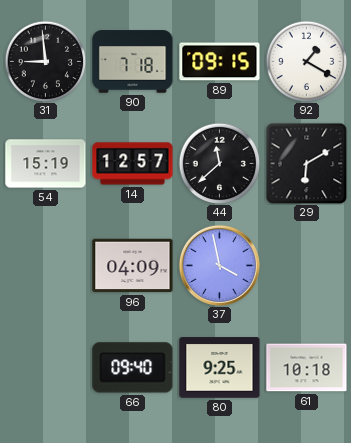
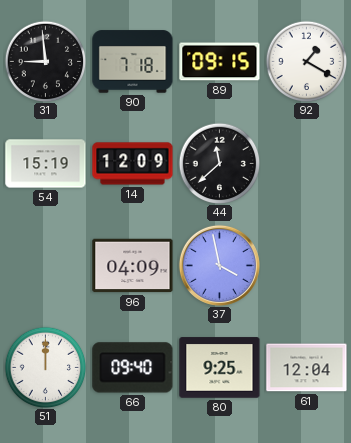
14: 12:57 -> 12:09
29: 6:10 -> none
51: none -> 12:00
61: 10:18 -> 12:04
